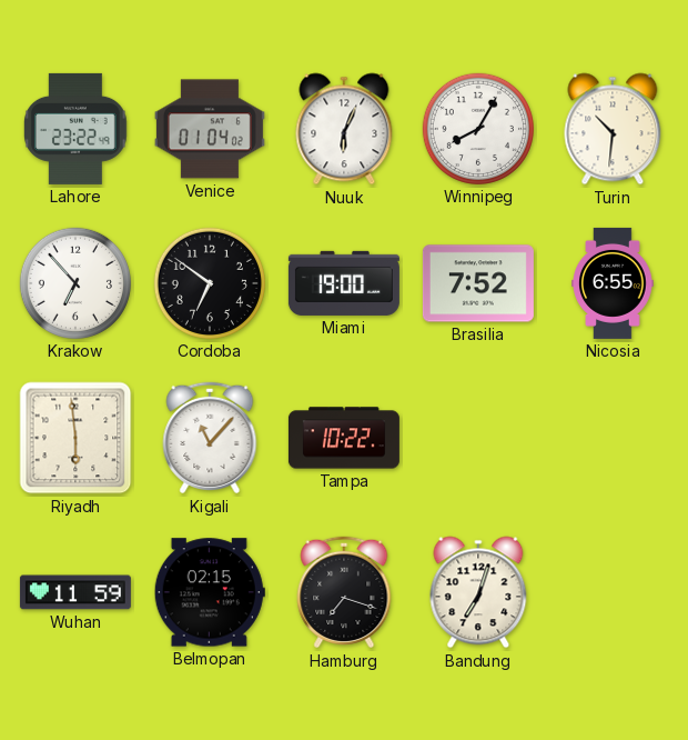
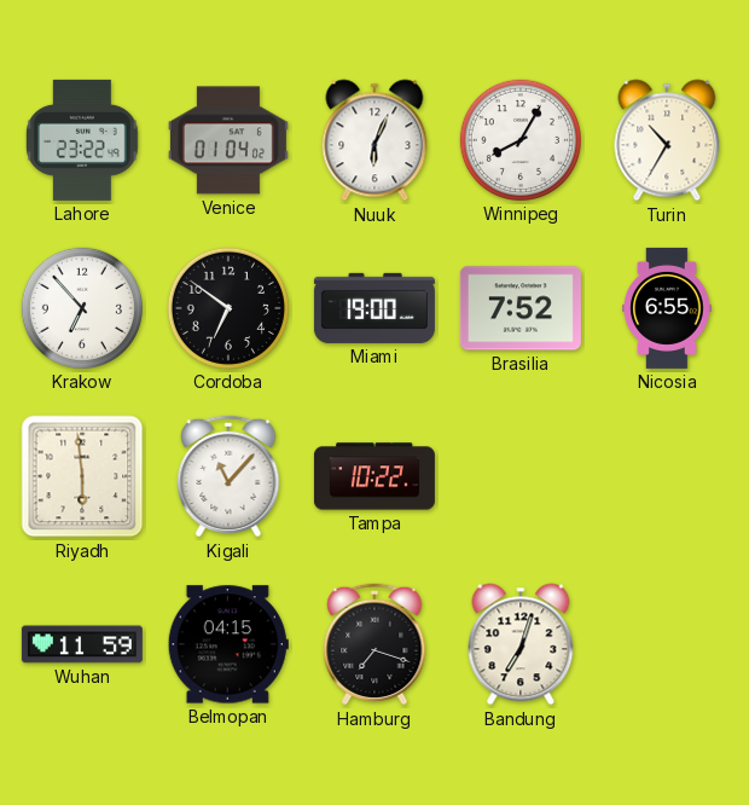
Turin: 10:31 -> 10:35
Belmopan: 02:15 -> 04:15
